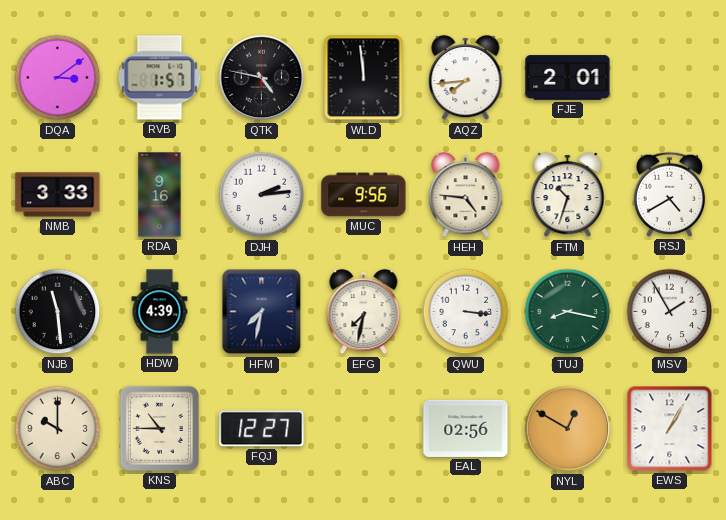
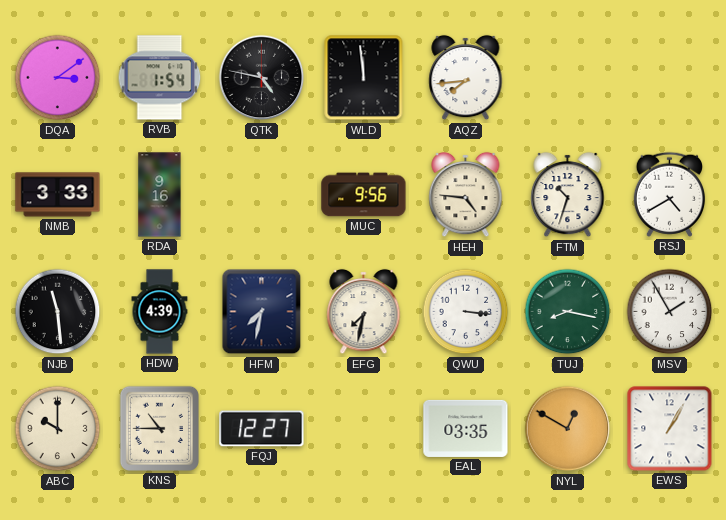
RVB: 1:57 -> 1:54
FJE: 2:01 -> none
DJH: 2:14 -> none
EAL: 02:56 -> 03:35
